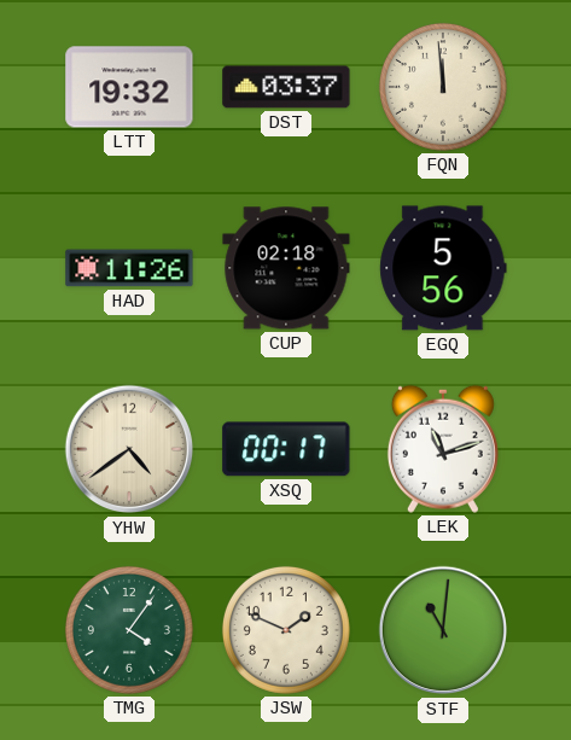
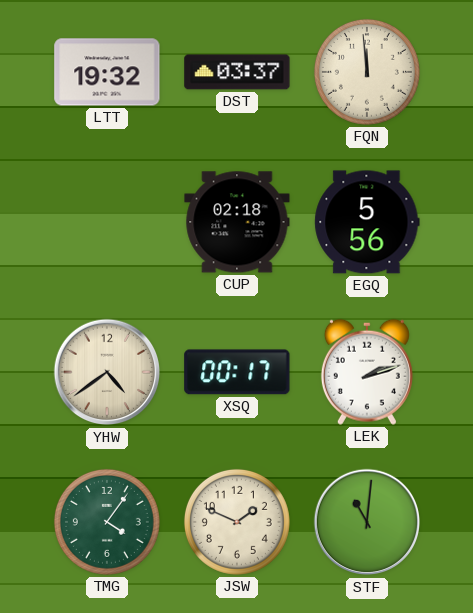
HAD: 11:26 -> none
LEK: 11:12 -> 2:12
